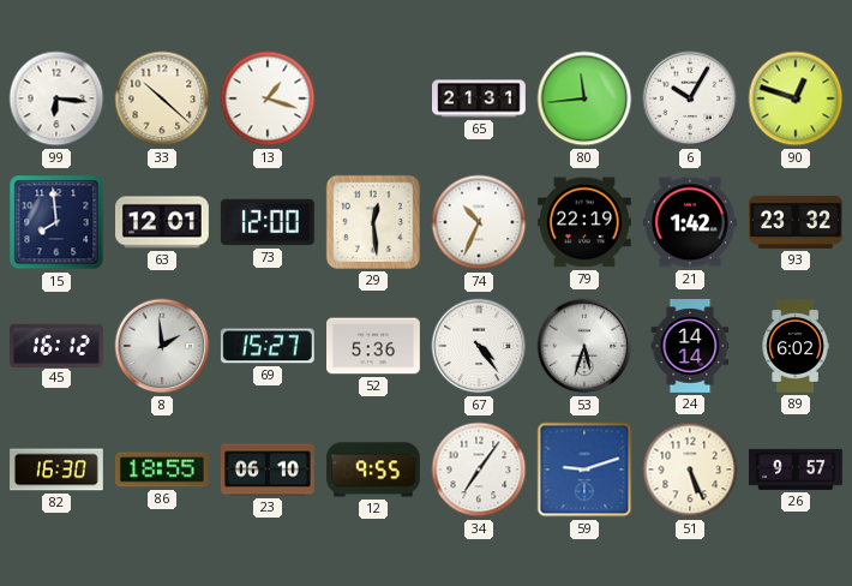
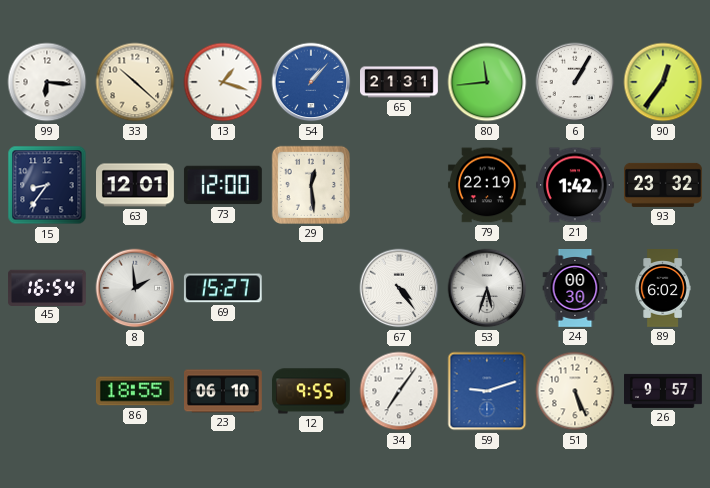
54: none -> 1:07
6: 10:05 -> 1:05
90: 12:48 -> 12:36
15: 7:59 -> 8:36
74: 10:34 -> none
45: 16:12 -> 16:54
52: 5:36 -> none
24: 14:14 -> 00:30
82: 16:30 -> none
